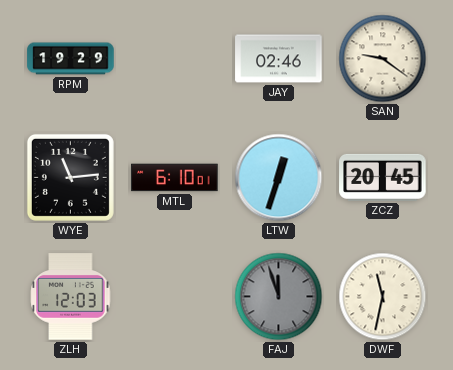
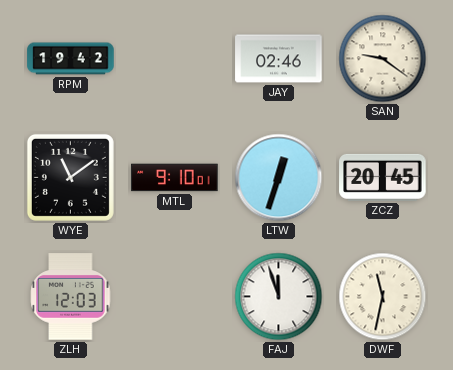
RPM: 19:29 -> 19:42
WYE: 11:14 -> 11:09
MTL: 6:10 -> 9:10
FAJ dial: grey -> white
